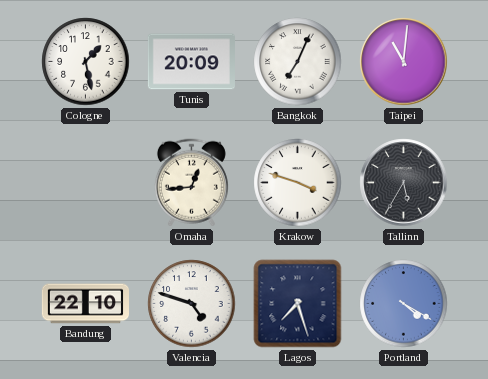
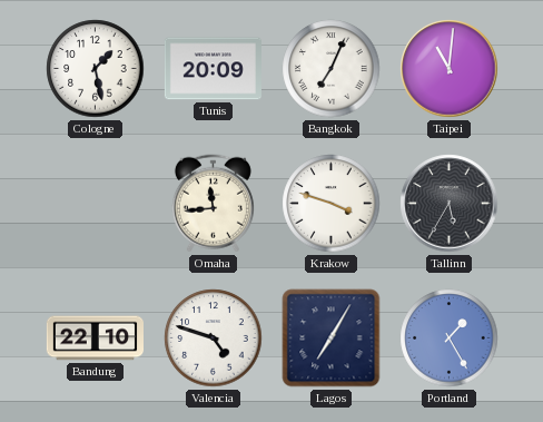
Omaha: 12:44 -> 11:44
Lagos: 7:27 -> 7:05
Portland: 4:20 -> 1:25
